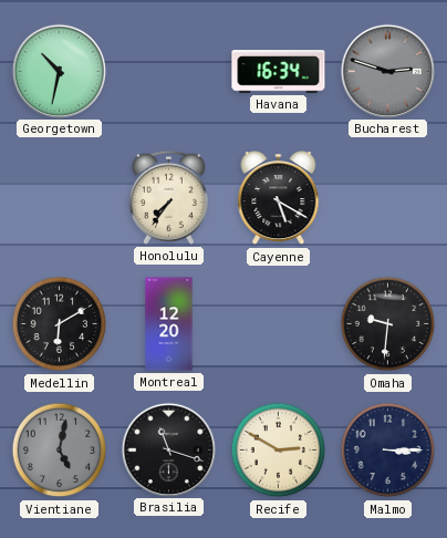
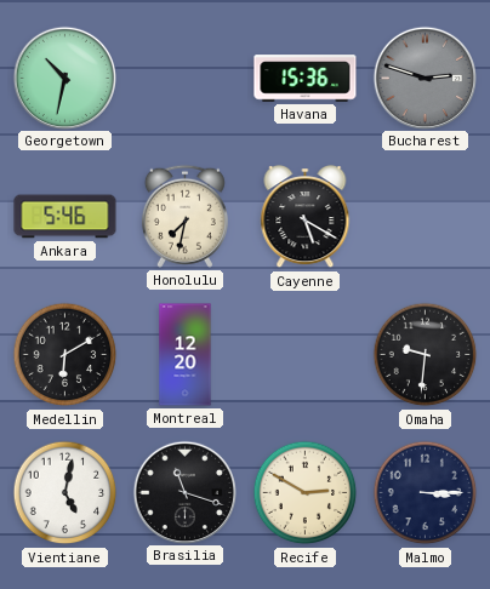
Havana: 16:34 -> 15:36
Ankara: none -> 5:46
Honolulu: 7:36 -> 7:32
Vientiane dial: grey -> white
